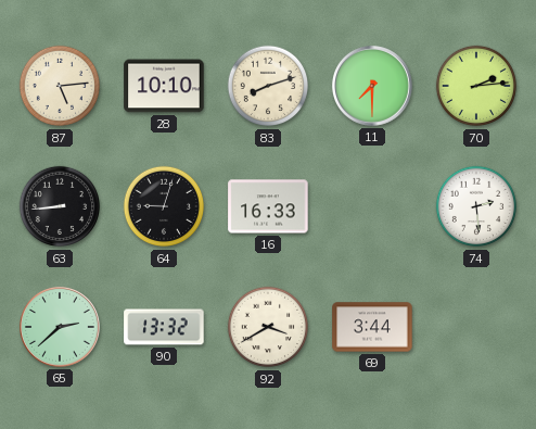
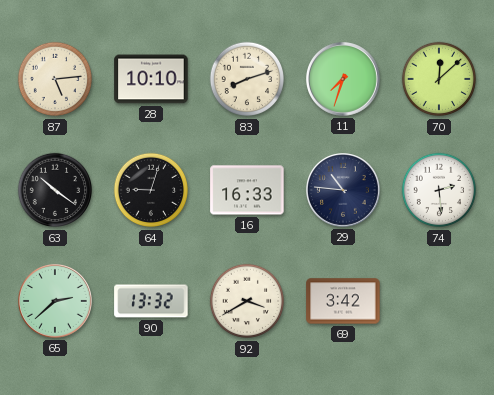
11: 7:30 -> 7:33
70: 2:14 -> 12:08
63: 8:44 -> 10:21
29: none -> 10:46
69: 3:44 -> 3:42
